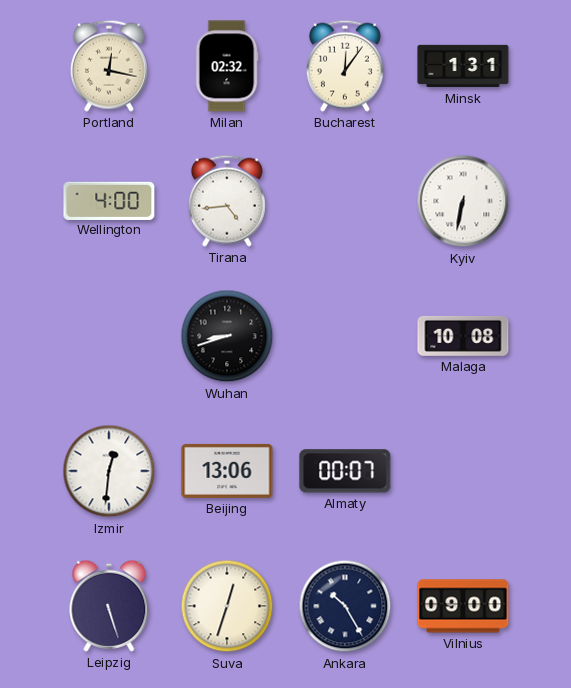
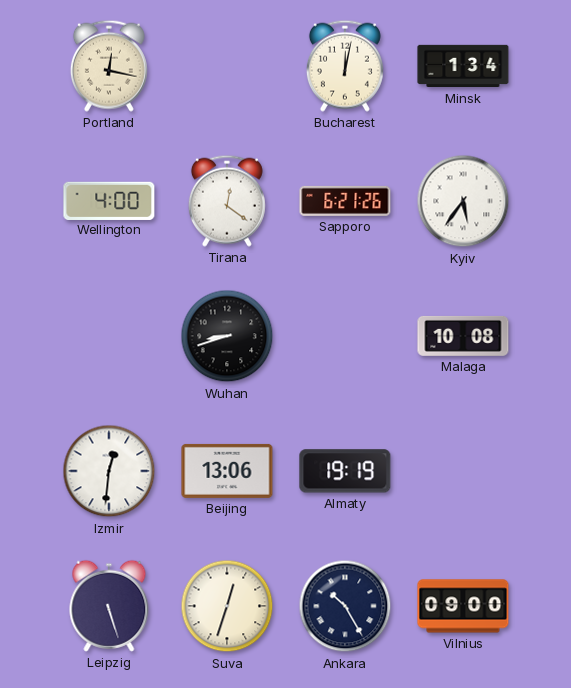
Milan: 02:32 -> none
Bucharest: 12:06 -> 12:02
Minsk: 1:31 -> 1:34
Tirana: 4:44 -> 12:21
Sapporo: none -> 6:21
Kyiv: 6:32 -> 5:36
Almaty: 00:07 -> 19:19
